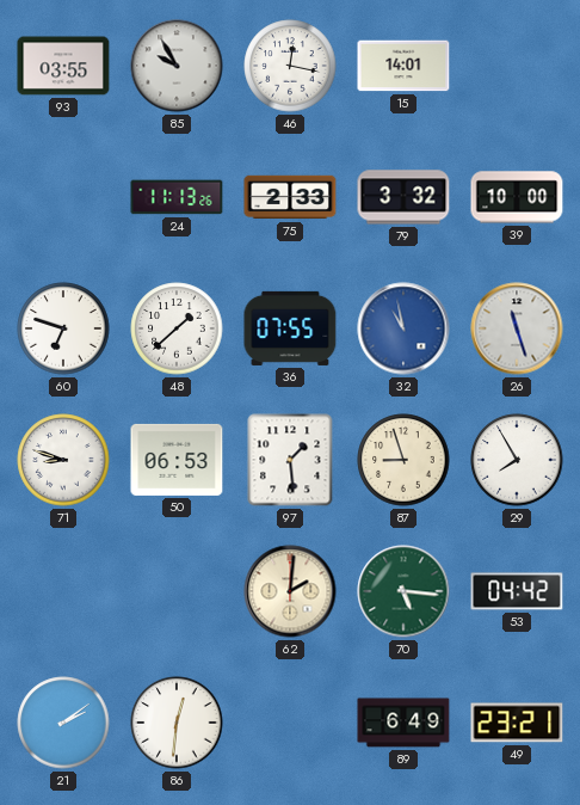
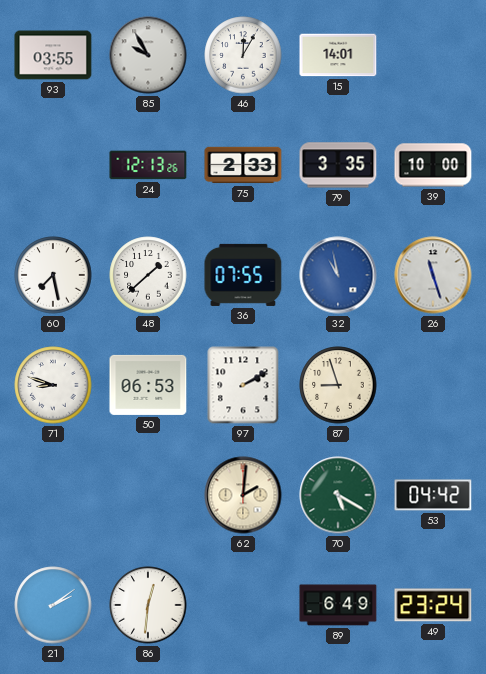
46: 12:17 -> 12:05
24: 11:13 -> 12:13
79: 3:32 -> 3:35
60: 6:48 -> 7:28
97: 1:29 -> 2:10
29: 7:55 -> none
70: 5:16 -> 5:20
49: 23:21 -> 23:24
